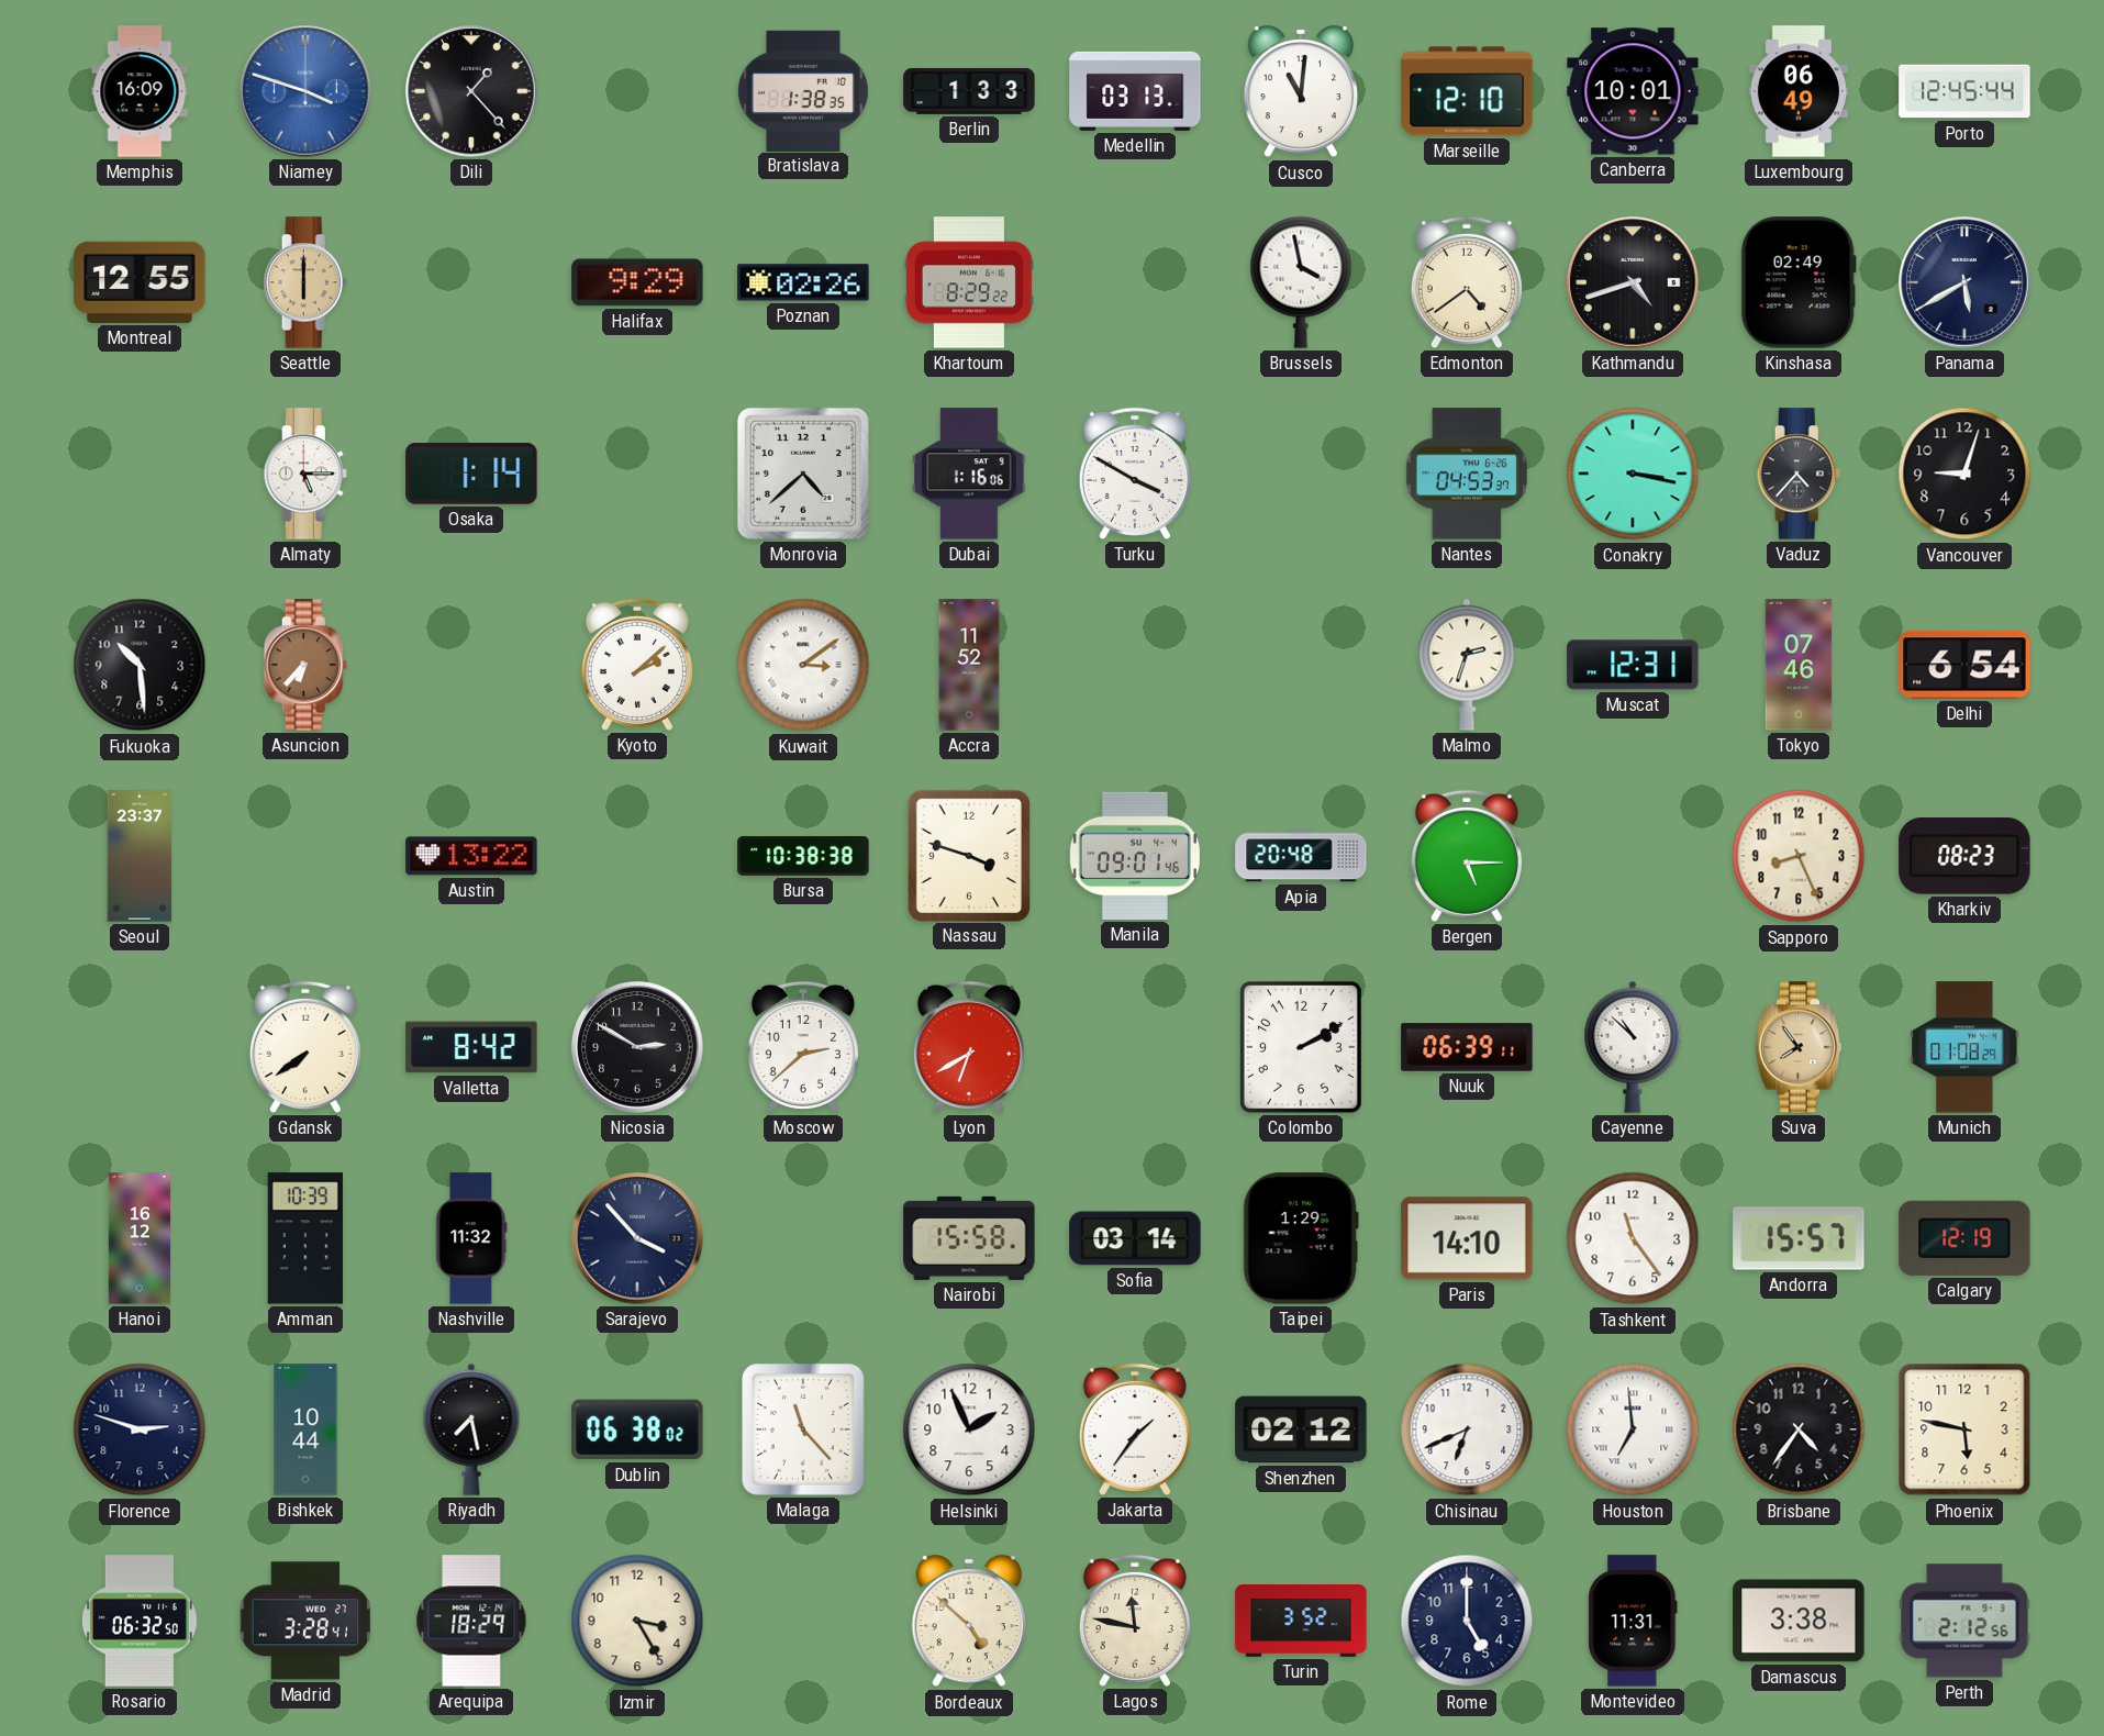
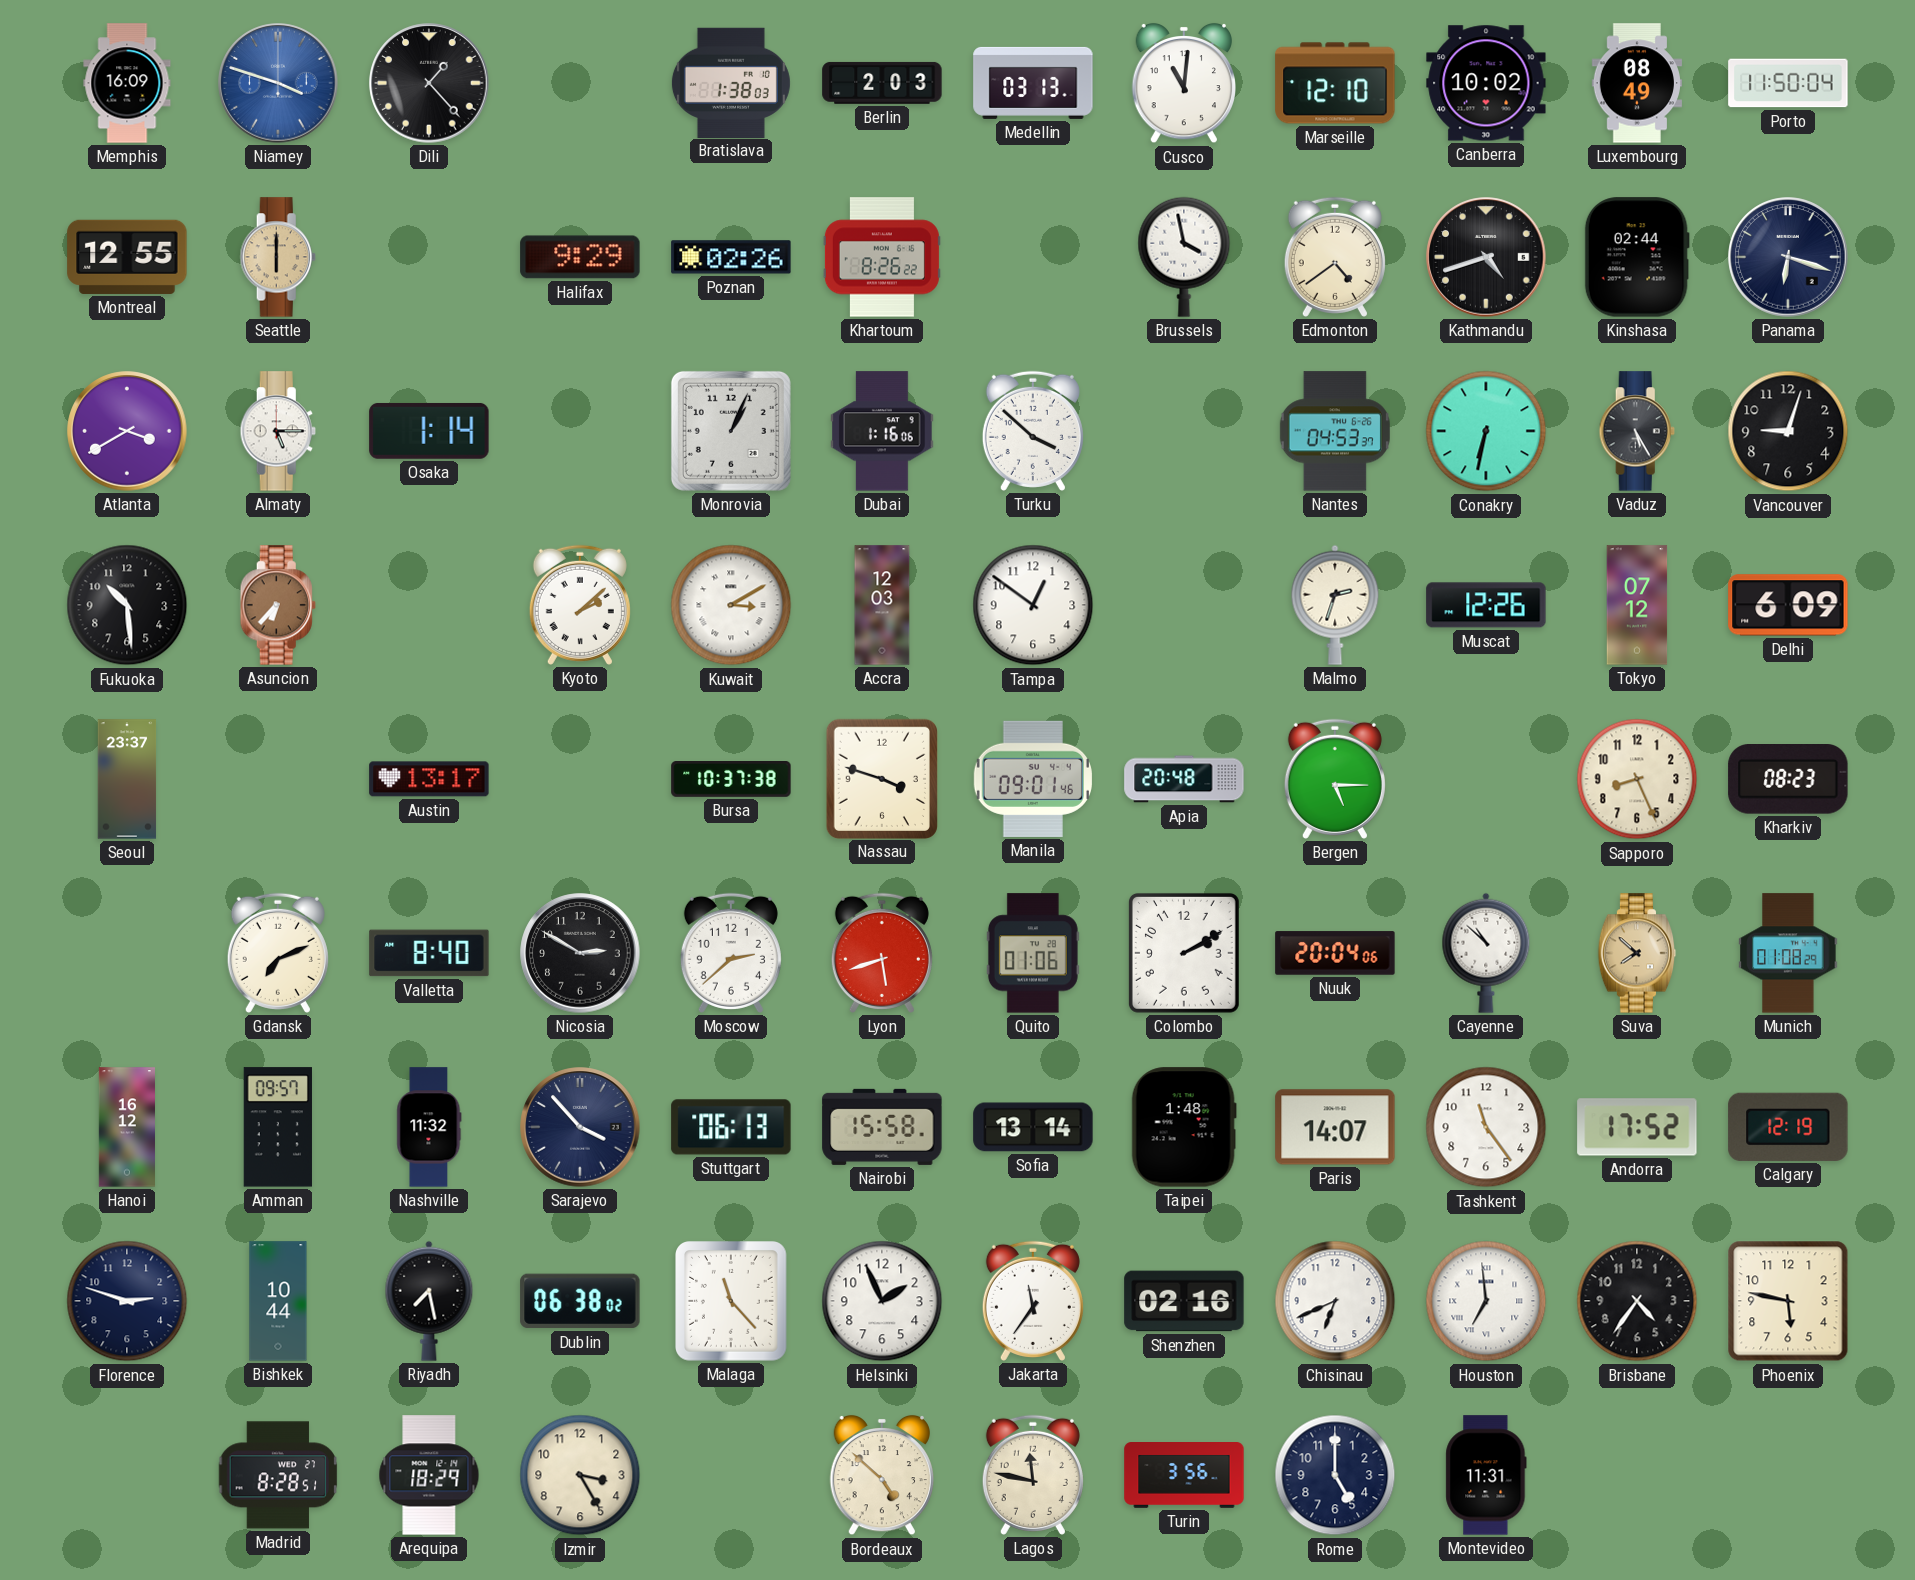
Bratislava: 1:38:35 -> 1:38:03
Berlin: 1:33 -> 2:03
Canberra: 10:01 -> 10:02
Luxembourg: 06:49 -> 08:49
Porto: 12:45 -> 11:50
Khartoum: 8:29 -> 8:26
Kinshasa: 02:49 -> 02:44
Panama: 5:40 -> 6:18
Atlanta: none -> 3:40
Monrovia: 4:38 -> 1:04
Turku: 3:50 -> 3:52
Conakry: 3:17 -> 6:32
Vaduz: 4:37 -> 5:25
Kuwait: 3:09 -> 3:10
Accra: 11:52 -> 12:03
Tampa: none -> 12:51
Muscat: 12:31 -> 12:26
Tokyo: 07:46 -> 07:12
Delhi: 6:54 -> 6:09
Austin: 13:22 -> 13:17
Bursa: 10:38 -> 10:37
Gdansk: 7:39 -> 7:11
Valletta: 8:42 -> 8:40
Lyon: 6:40 -> 5:42
Quito: none -> 01:06
Nuuk: 06:39 -> 20:04
Suva: 7:54 -> 7:52
Amman: 10:39 -> 09:57
Stuttgart: none -> 06:13
Sofia: 03:14 -> 13:14
Taipei: 1:29 -> 1:48
Paris: 14:10 -> 14:07
Andorra: 15:57 -> 17:52
Jakarta: 1:36 -> 11:36
Shenzhen: 02:12 -> 02:16
Rosario: 06:32 -> none
Madrid: 3:28 -> 8:28
Turin: 3:52 -> 3:56
Damascus: 3:38 -> none
Perth: 2:12 -> none
